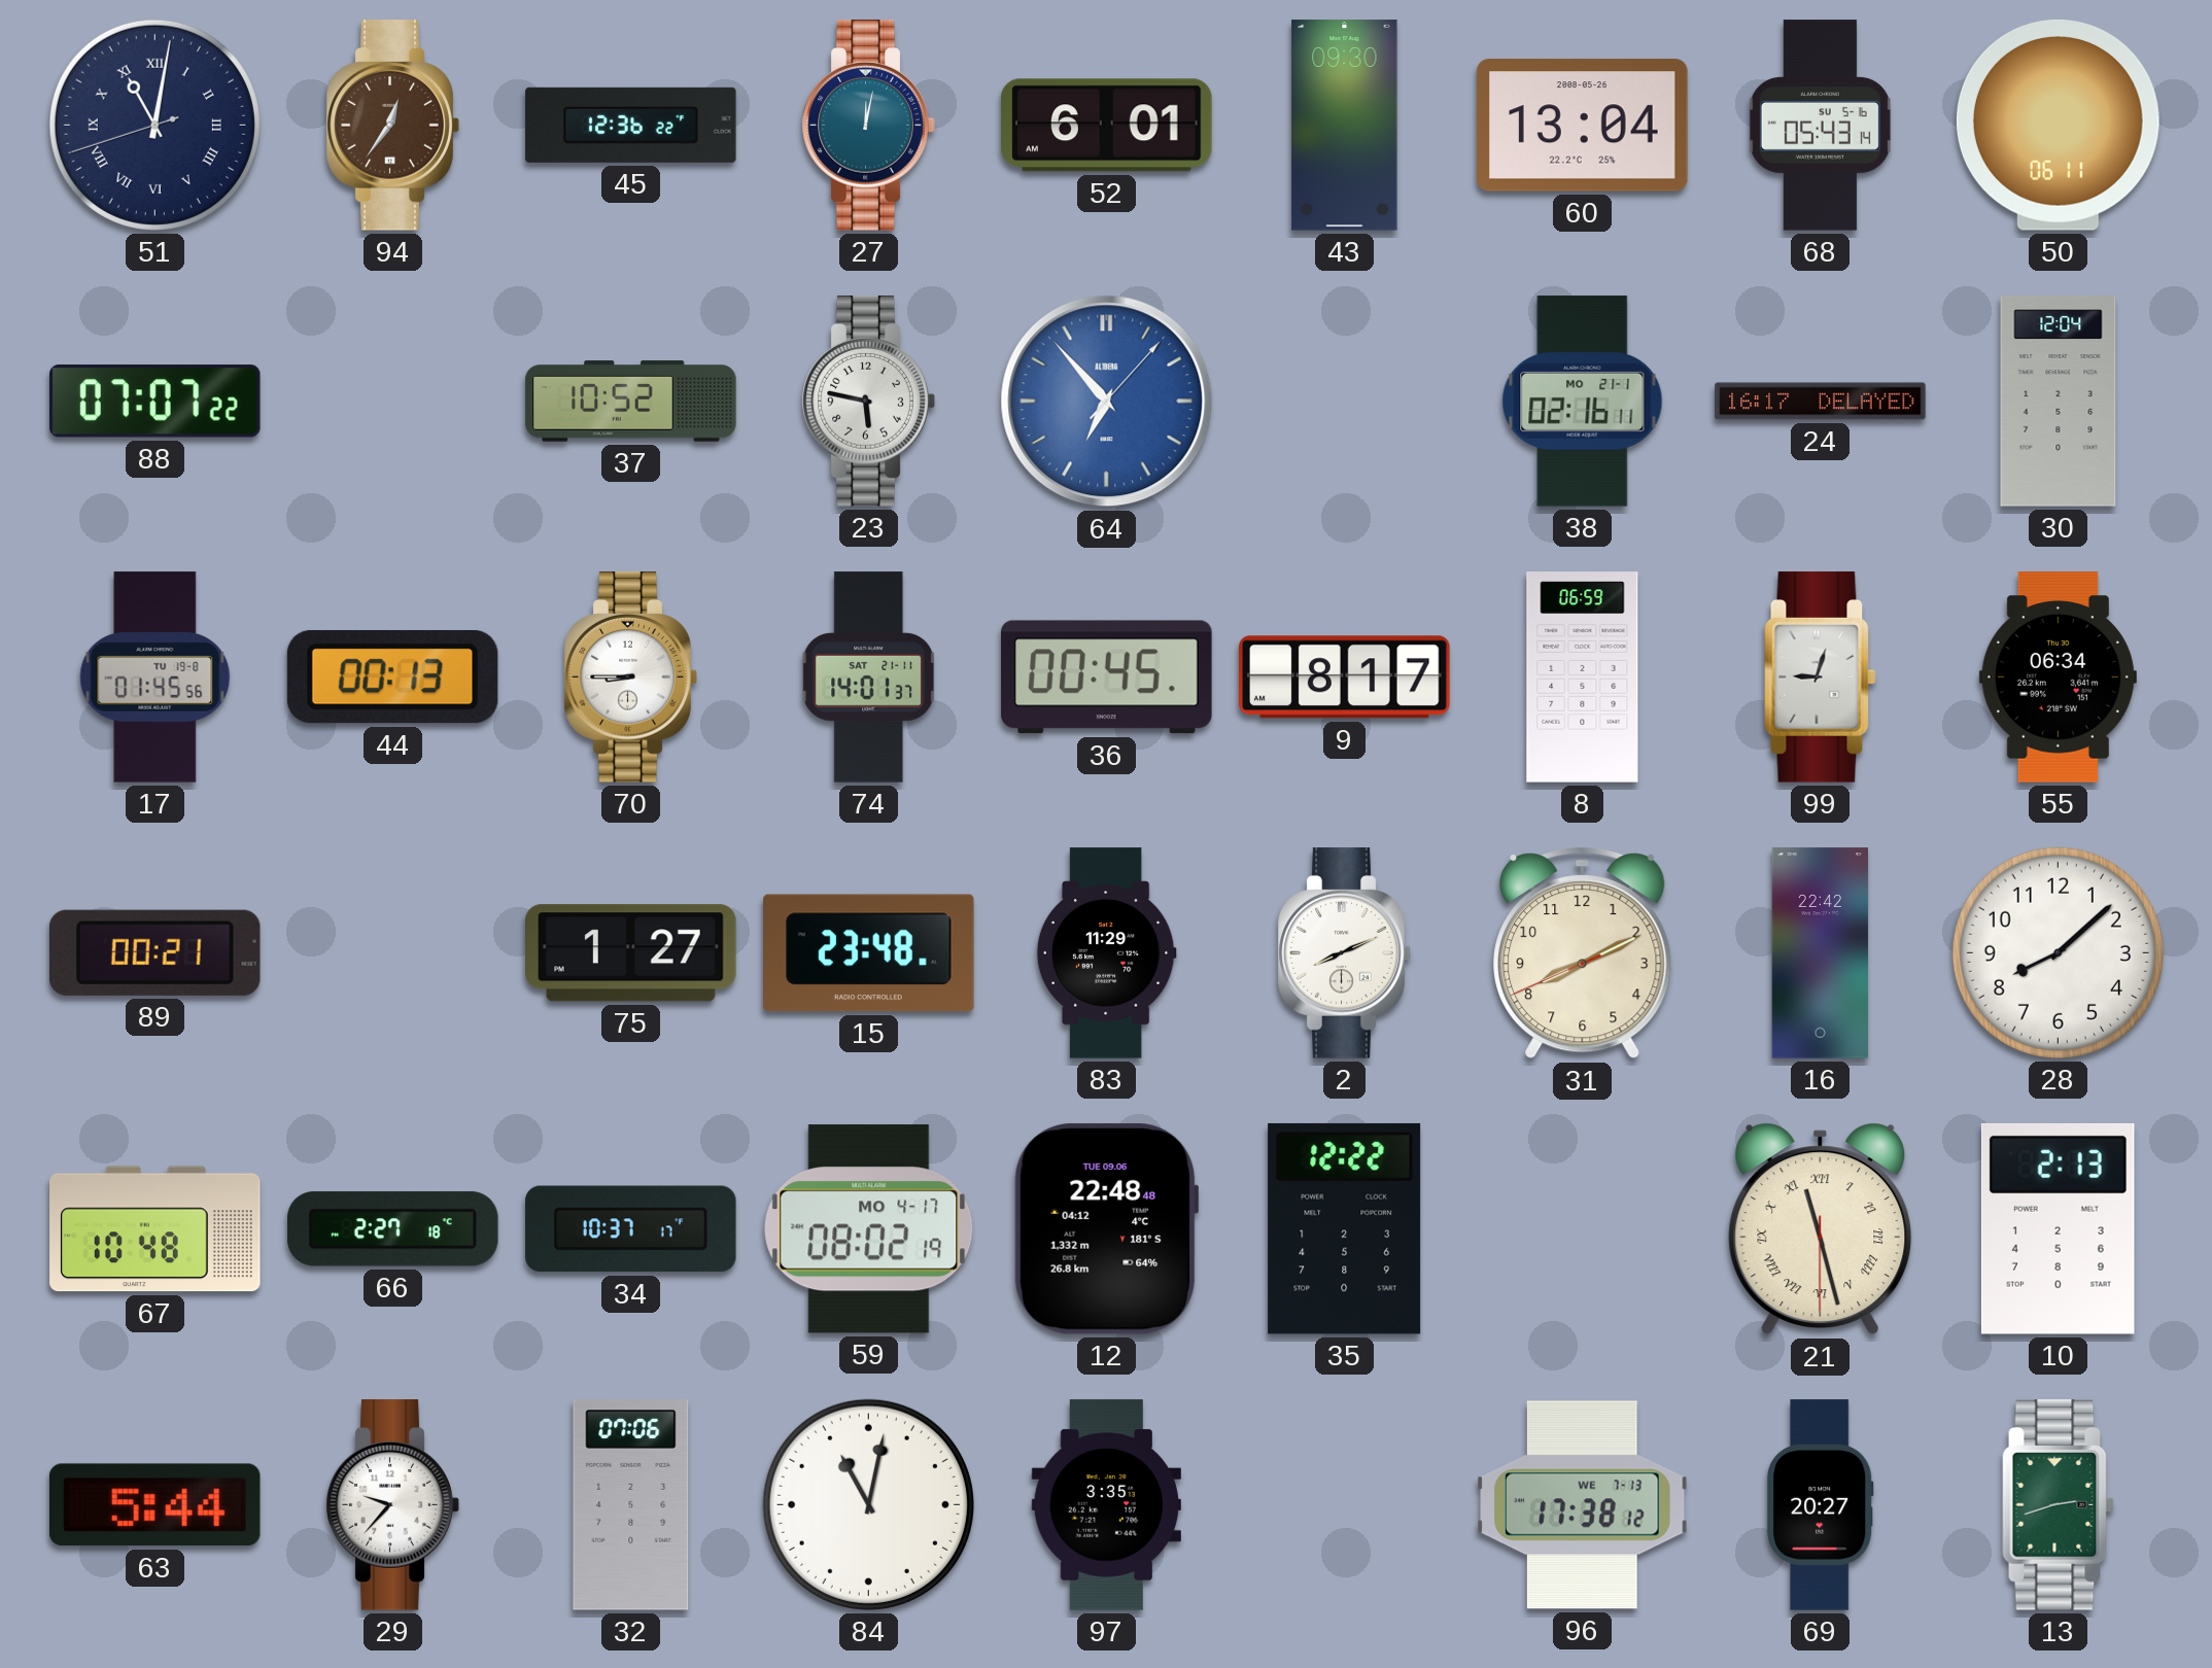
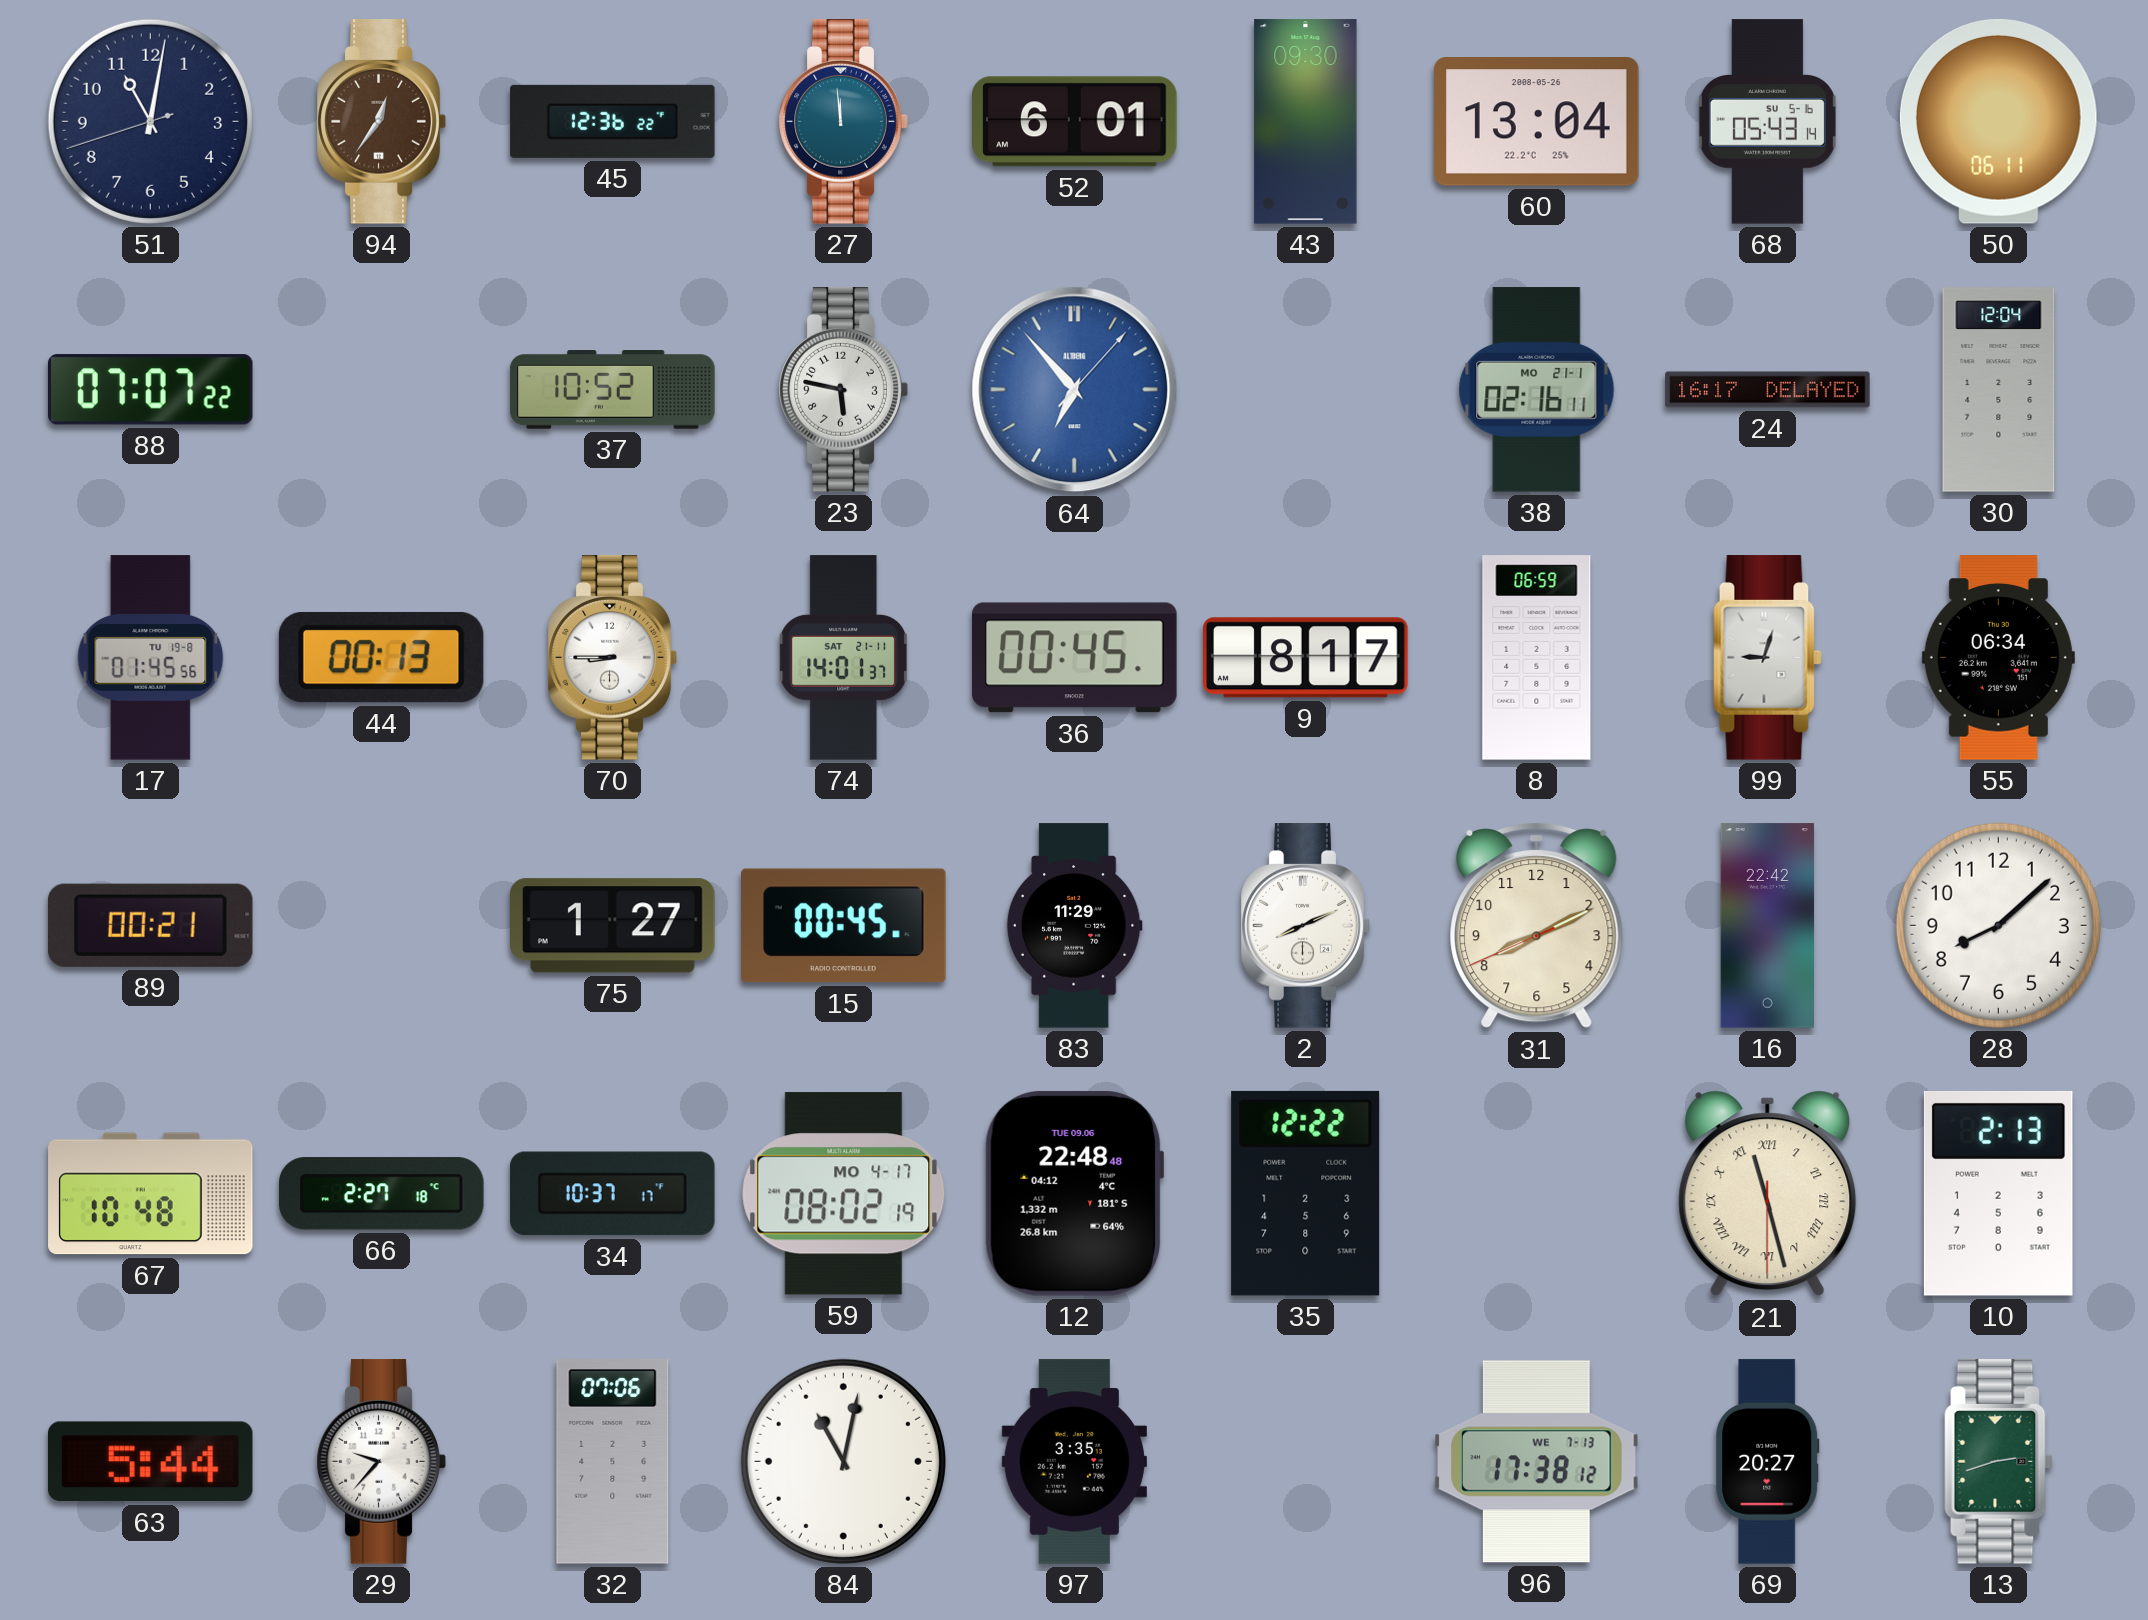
51 numerals: Roman -> Arabic
27: 12:02 -> 11:59
15: 23:48 -> 00:45
